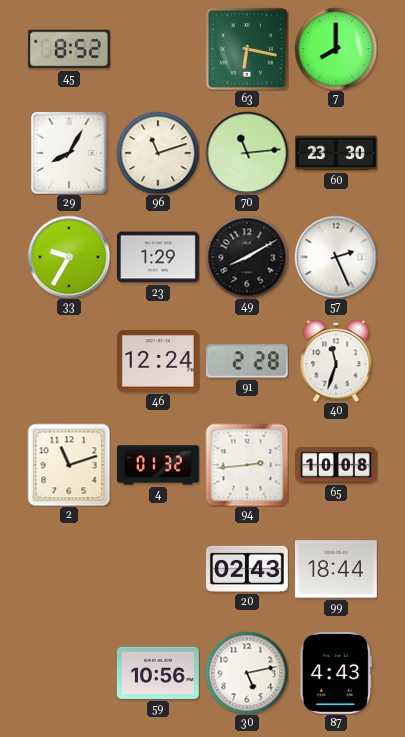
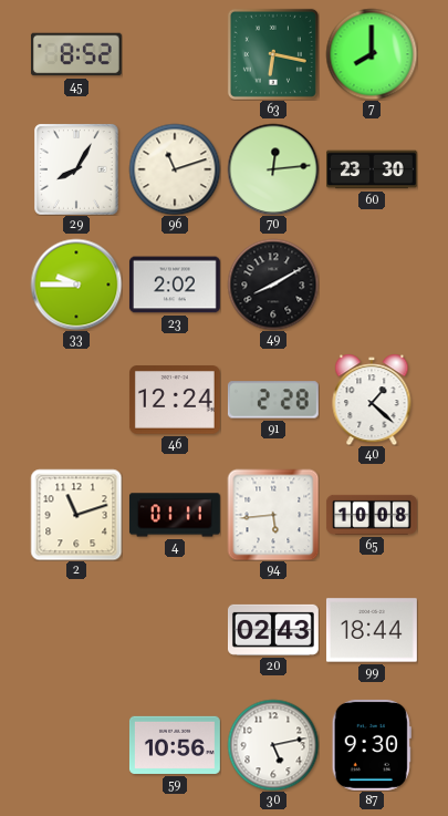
70: 11:14 -> 12:14
33: 9:35 -> 9:45
23: 1:29 -> 2:02
57: 2:26 -> none
40: 11:33 -> 1:22
4: 01:32 -> 01:11
94: 2:44 -> 5:44
87: 4:43 -> 9:30
